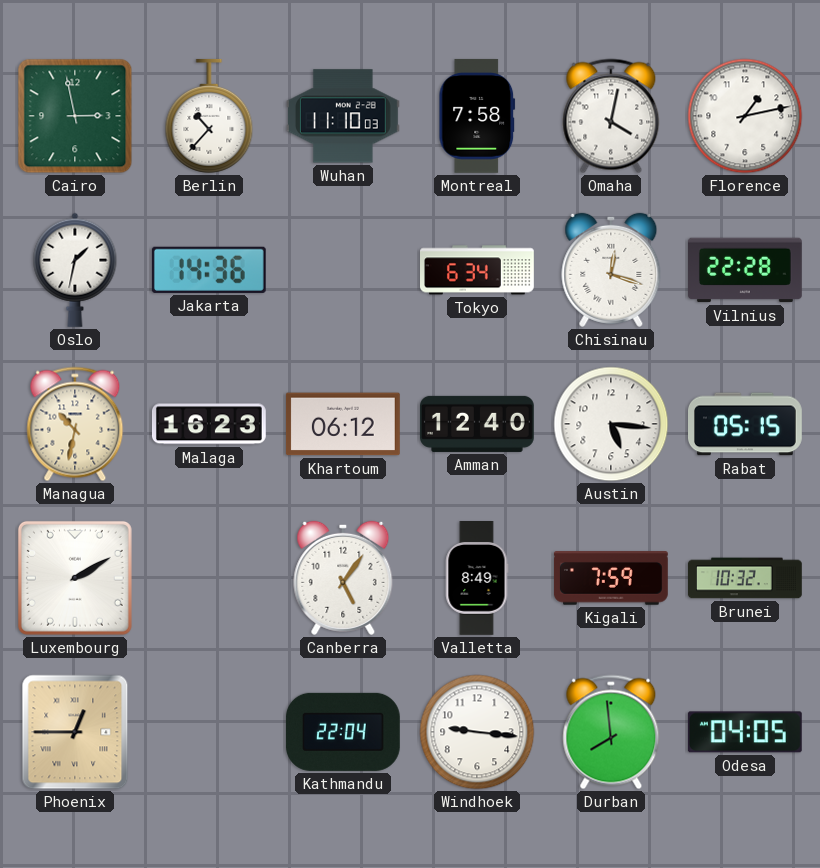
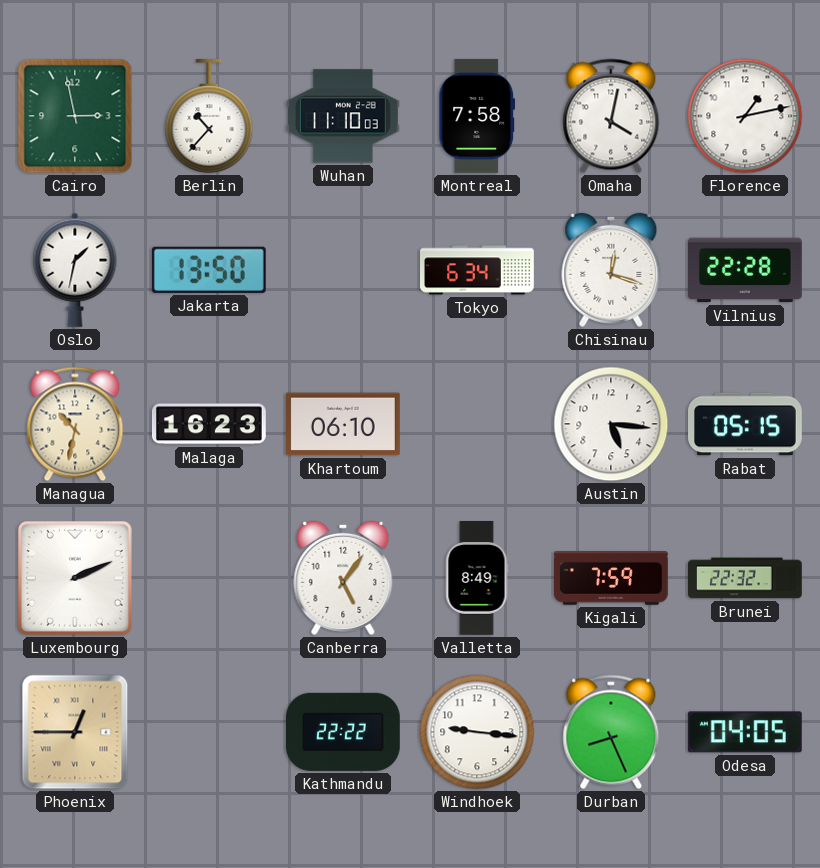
Jakarta: 14:36 -> 13:50
Khartoum: 06:12 -> 06:10
Amman: 12:40 -> none
Luxembourg: 2:10 -> 2:11
Brunei: 10:32 -> 22:32
Kathmandu: 22:04 -> 22:22
Durban: 7:59 -> 8:26
